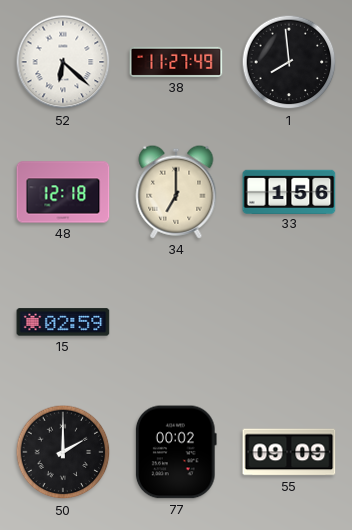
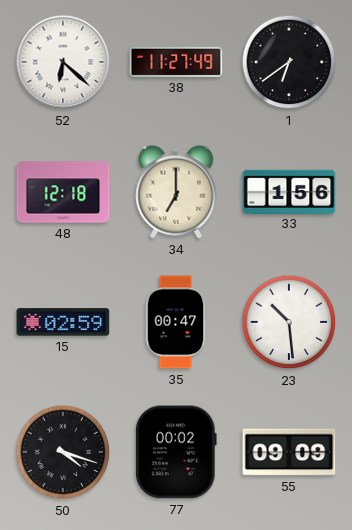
1: 7:59 -> 6:39
35: none -> 00:47
23: none -> 10:29
50: 2:00 -> 4:18
